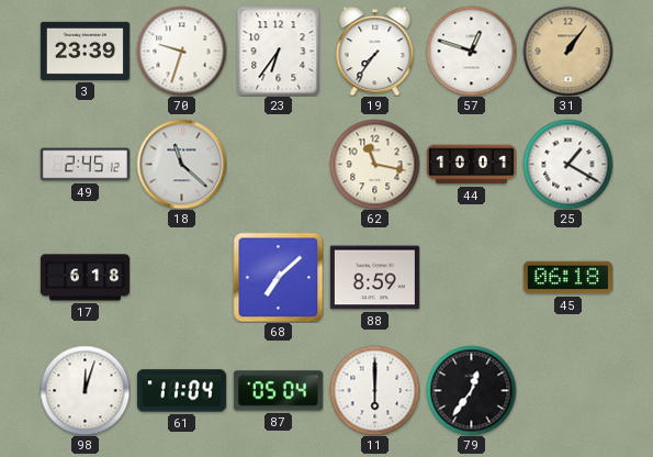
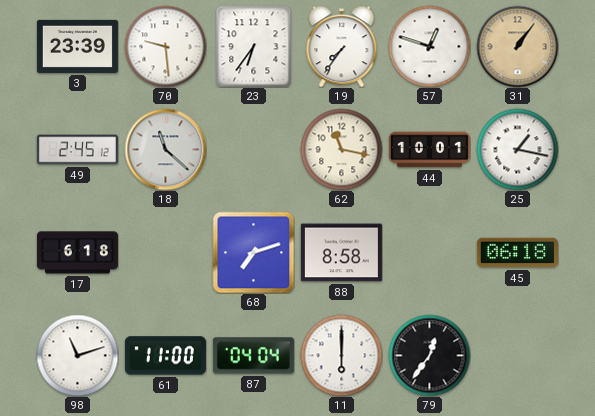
70: 9:33 -> 9:29
25: 1:20 -> 1:17
68: 7:08 -> 7:12
88: 8:59 -> 8:58
98: 12:03 -> 11:12
61: 11:04 -> 11:00
87: 05:04 -> 04:04
